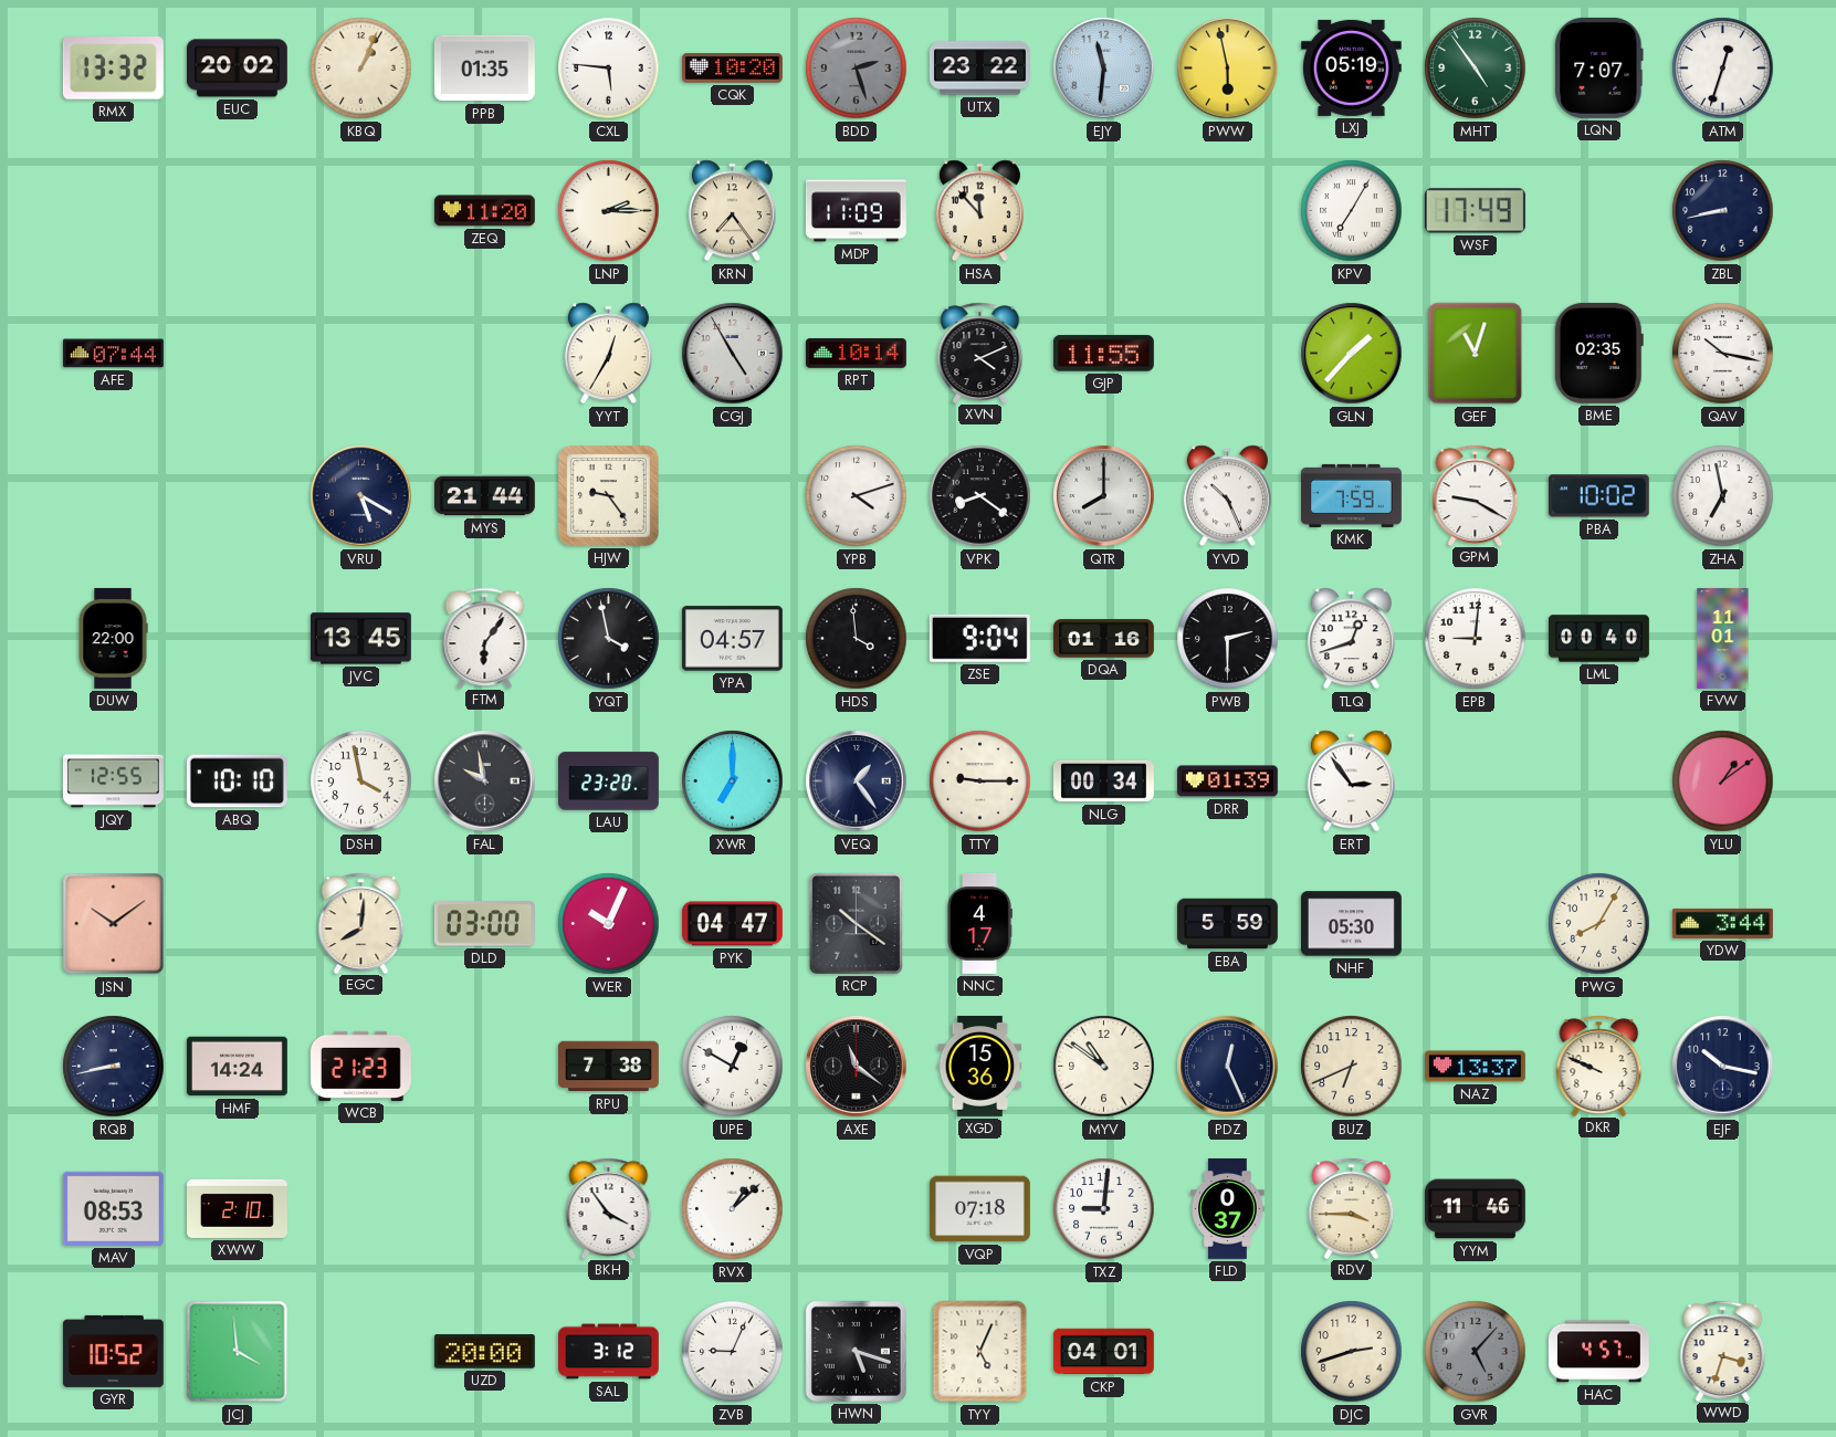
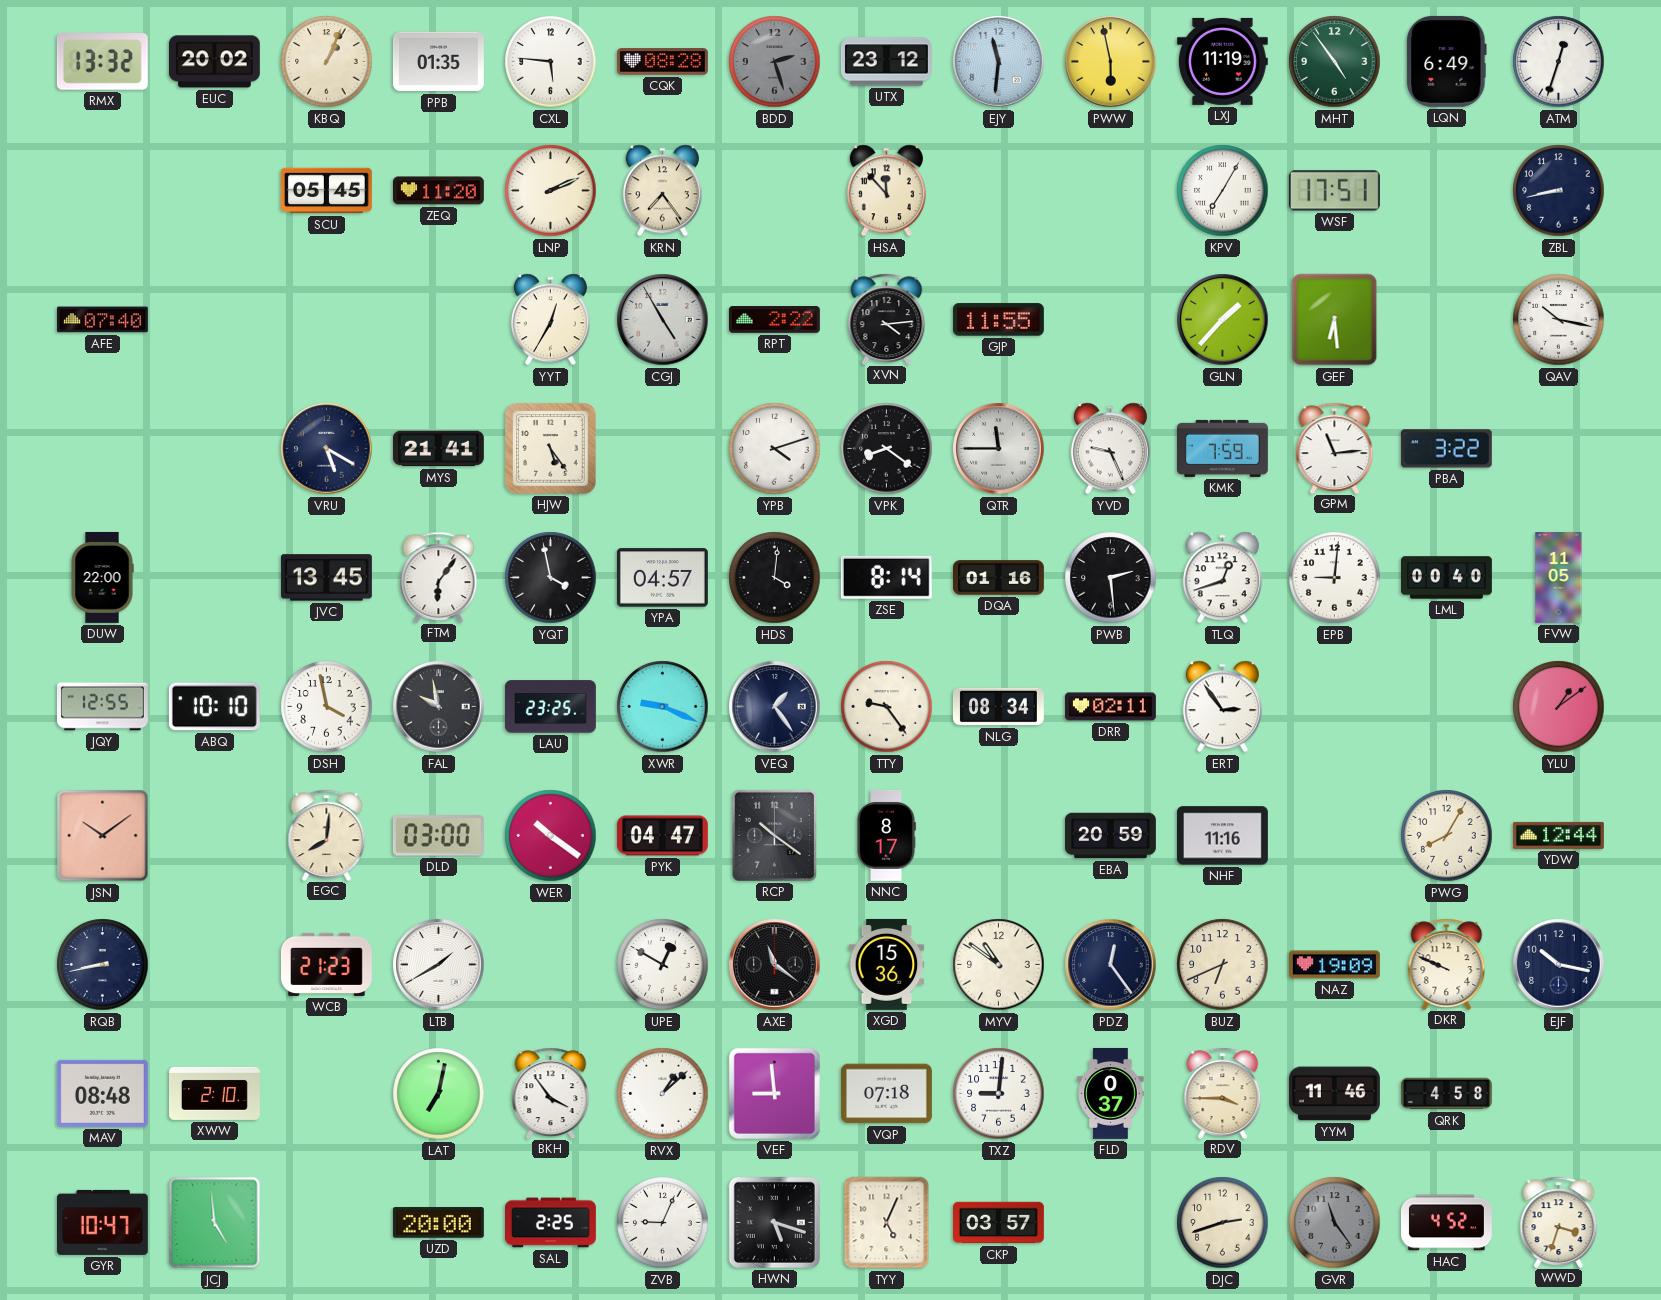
CQK: 10:20 -> 08:28
UTX: 23:22 -> 23:12
LXJ: 05:19 -> 11:19
LQN: 7:07 -> 6:49
SCU: none -> 05:45
LNP: 2:15 -> 2:11
MDP: 11:09 -> none
WSF: 17:49 -> 17:51
AFE: 07:44 -> 07:40
RPT: 10:14 -> 2:22
XVN: 4:11 -> 4:14
GEF: 11:03 -> 6:29
BME: 02:35 -> none
MYS: 21:44 -> 21:41
HJW: 9:24 -> 5:24
QTR: 8:00 -> 11:45
YVD: 10:26 -> 9:26
GPM: 9:20 -> 11:14
PBA: 10:02 -> 3:22
ZHA: 6:58 -> none
HDS: 3:59 -> 4:01
ZSE: 9:04 -> 8:14
PWB: 2:30 -> 2:29
FVW: 11:01 -> 11:05
LAU: 23:20 -> 23:25
XWR: 7:00 -> 9:19
TTY: 9:15 -> 9:24
NLG: 00:34 -> 08:34
DRR: 01:39 -> 02:11
WER: 10:04 -> 10:21
NNC: 4:17 -> 8:17
EBA: 5:59 -> 20:59
NHF: 05:30 -> 11:16
YDW: 3:44 -> 12:44
HMF: 14:24 -> none
LTB: none -> 1:40
RPU: 7:38 -> none
PDZ: 12:26 -> 12:24
NAZ: 13:37 -> 19:09
MAV: 08:53 -> 08:48
LAT: none -> 7:02
VEF: none -> 8:59
QRK: none -> 4:58
GYR: 10:52 -> 10:47
JCJ: 3:59 -> 4:59
SAL: 3:12 -> 2:25
CKP: 04:01 -> 03:57
GVR: 5:07 -> 11:24
HAC: 4:57 -> 4:52
